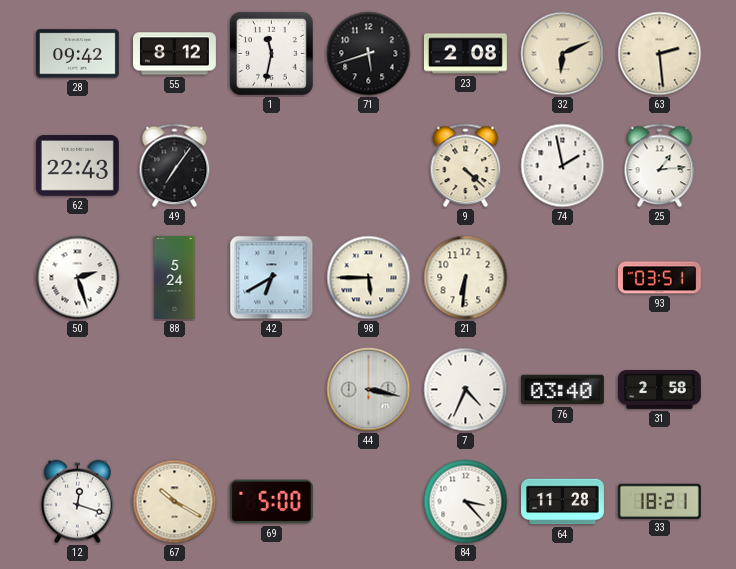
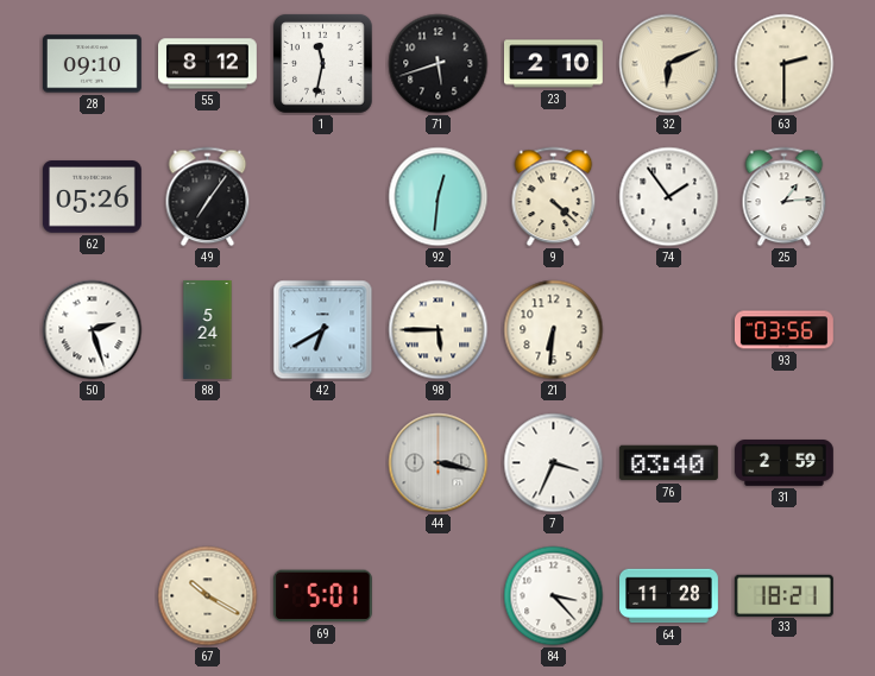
28: 09:42 -> 09:10
23: 2:08 -> 2:10
63: 2:29 -> 2:30
62: 22:43 -> 05:26
92: none -> 12:31
74: 1:58 -> 1:54
93: 03:51 -> 03:56
7: 4:34 -> 3:34
31: 2:58 -> 2:59
12: 12:18 -> none
69: 5:00 -> 5:01
